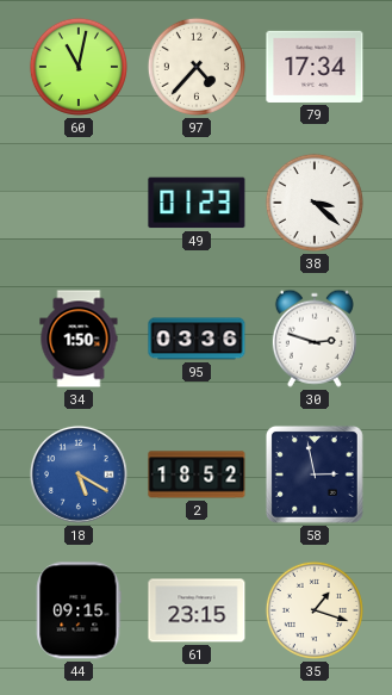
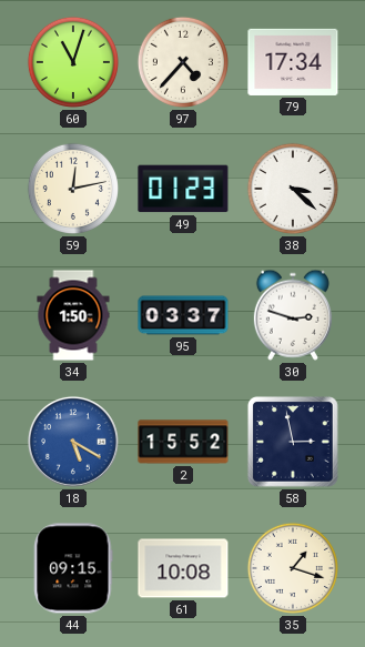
60: 11:02 -> 11:03
59: none -> 12:13
95: 03:36 -> 03:37
2: 18:52 -> 15:52
61: 23:15 -> 10:08
